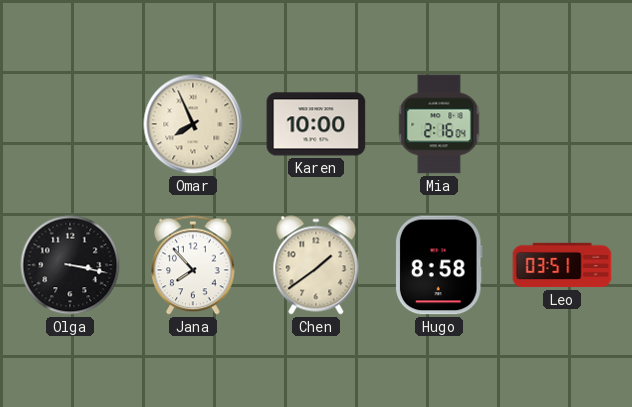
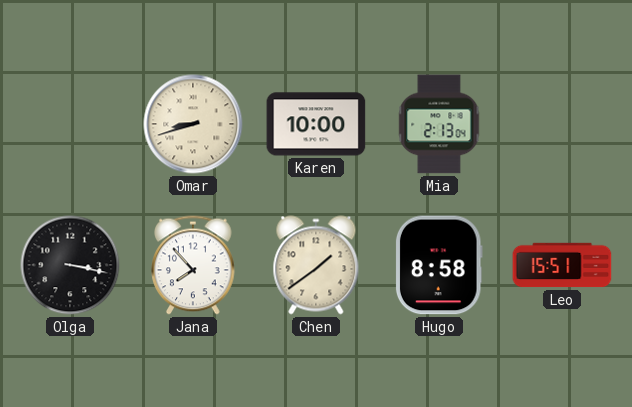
Omar: 7:56 -> 8:42
Mia: 2:16 -> 2:13
Leo: 03:51 -> 15:51
